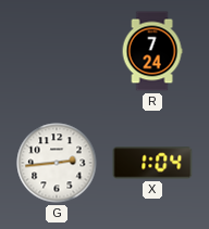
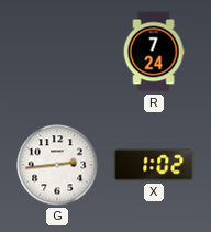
X: 1:04 -> 1:02
